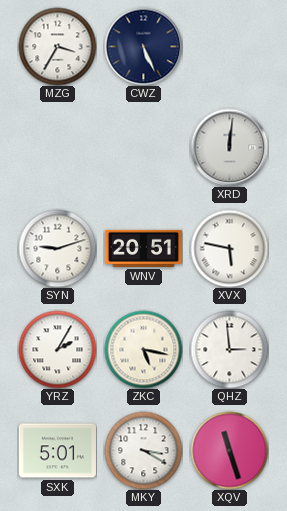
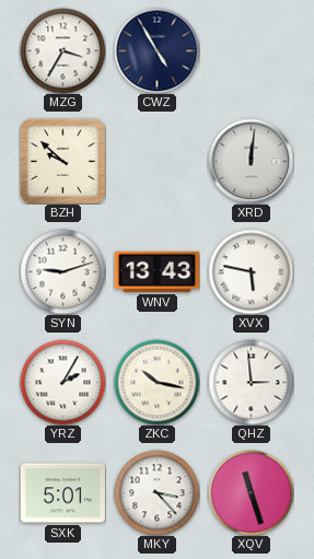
CWZ: 5:26 -> 4:55
BZH: none -> 9:52
WNV: 20:51 -> 13:43
ZKC: 5:17 -> 10:17
MKY: 3:20 -> 3:23
